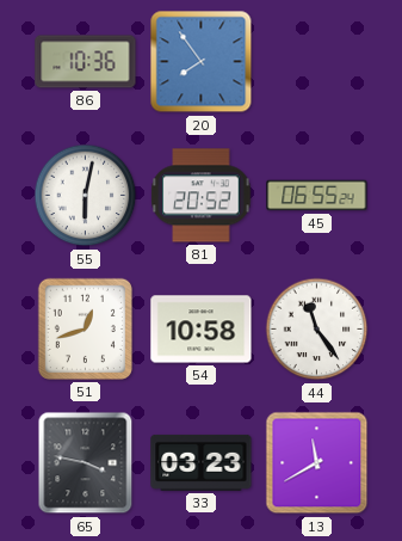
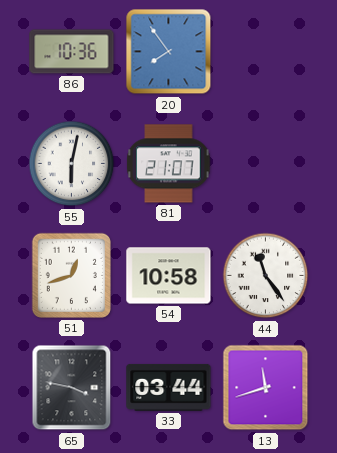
81: 20:52 -> 21:07
45: 06:55 -> none
33: 03:23 -> 03:44
13: 11:40 -> 11:42
